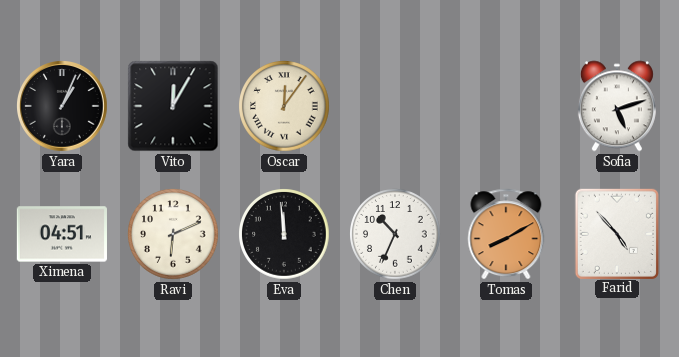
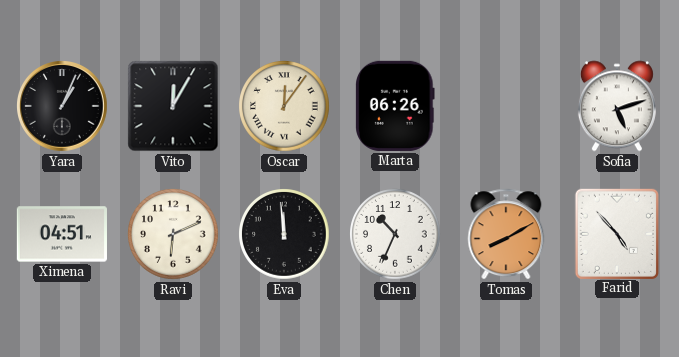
Marta: none -> 06:26
